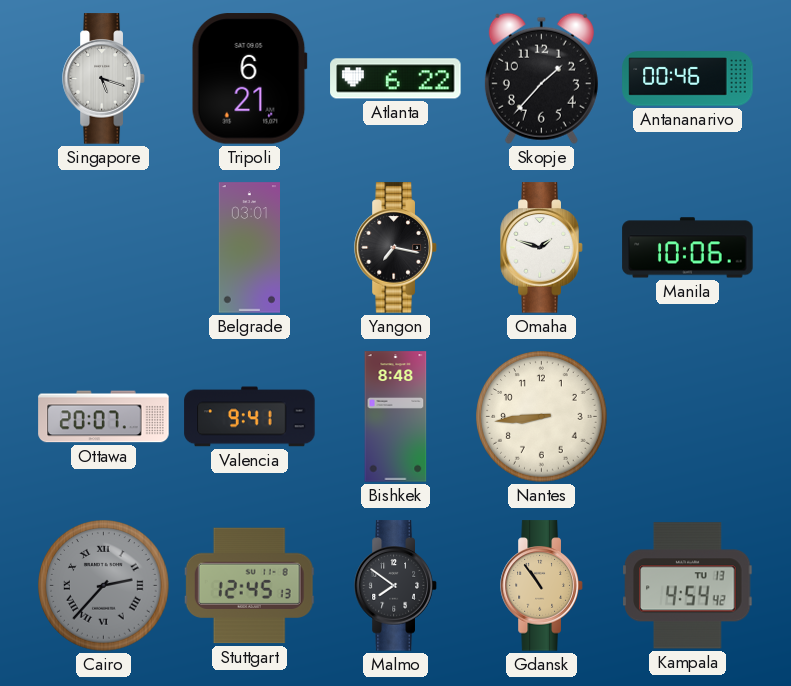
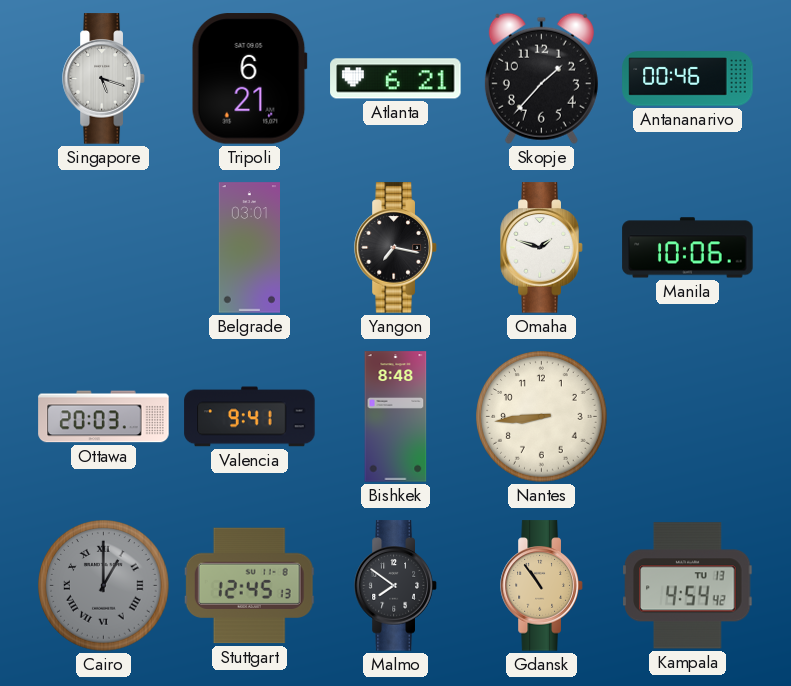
Atlanta: 6:22 -> 6:21
Ottawa: 20:07 -> 20:03
Cairo: 2:37 -> 1:00
